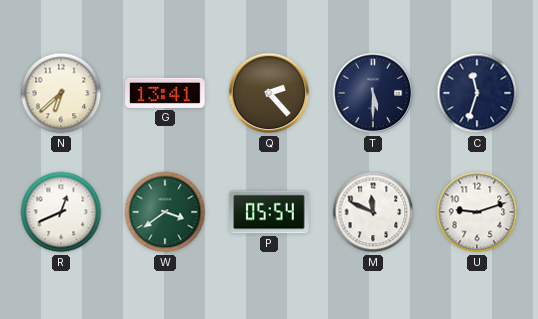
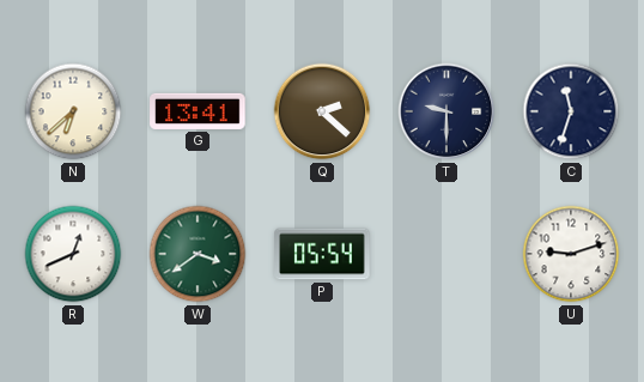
Q: 2:23 -> 2:22
T: 5:30 -> 9:30
M: 11:49 -> none
